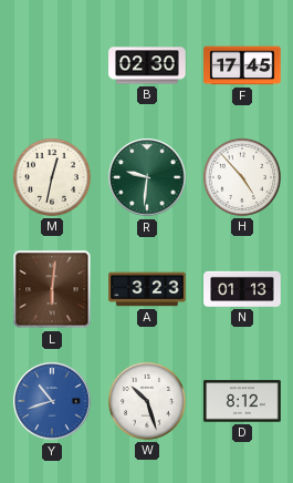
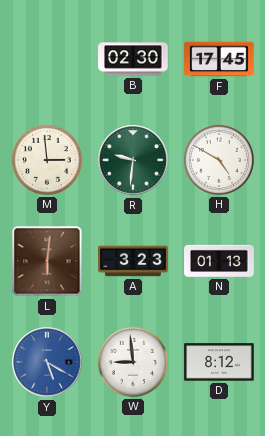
M: 12:32 -> 2:59
H: 4:53 -> 4:50
Y: 10:42 -> 5:20
W: 10:27 -> 8:59
